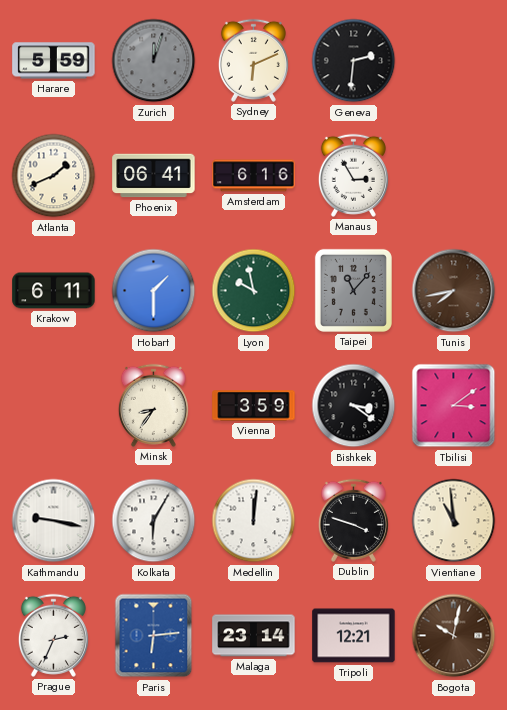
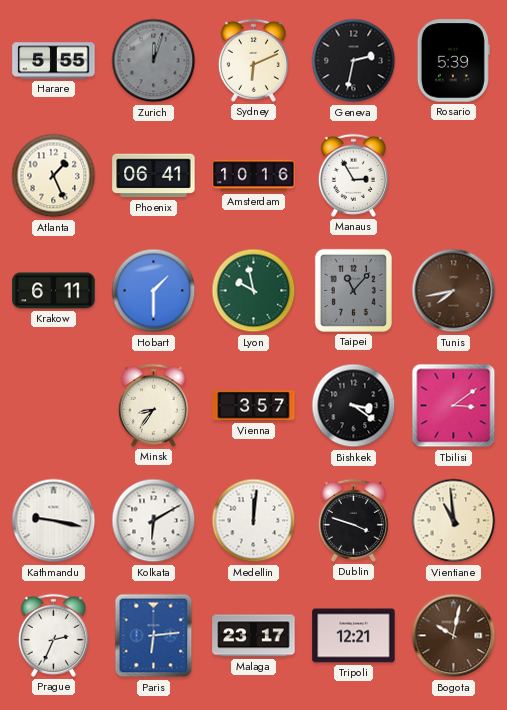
Harare: 5:59 -> 5:55
Geneva: 2:31 -> 2:32
Rosario: none -> 5:39
Atlanta: 1:41 -> 1:26
Amsterdam: 6:16 -> 10:16
Vienna: 3:59 -> 3:57
Kolkata: 6:05 -> 6:10
Malaga: 23:14 -> 23:17
